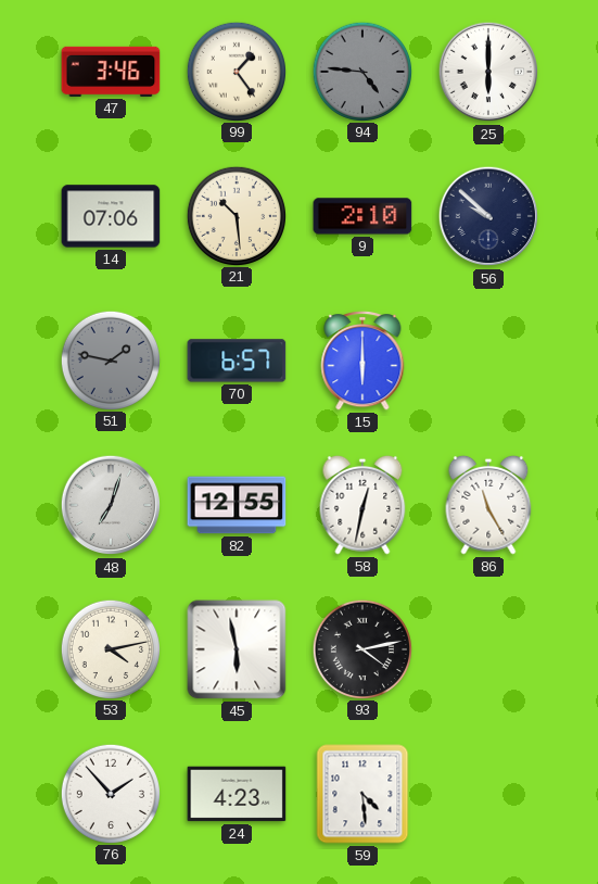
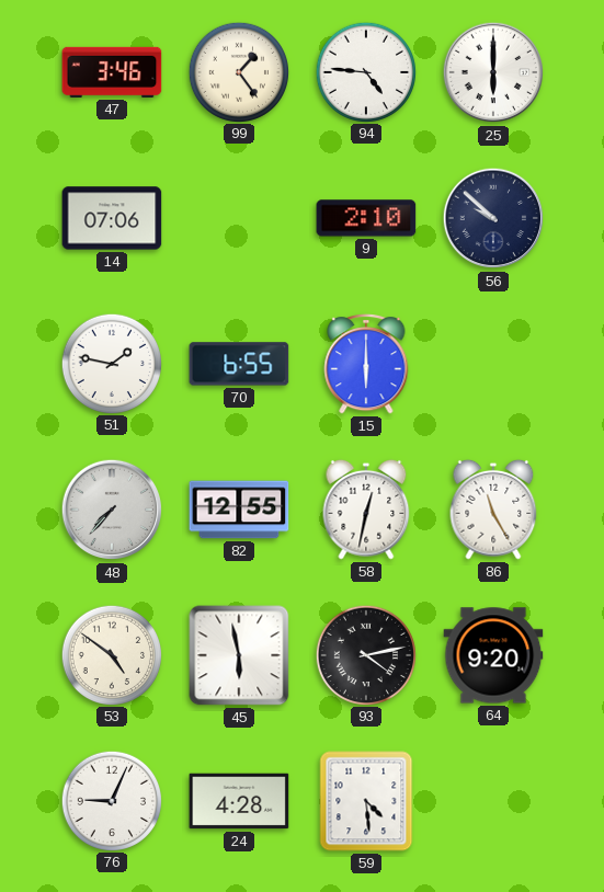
94 dial: grey -> white
21: 10:29 -> none
51 dial: grey -> white
70: 6:57 -> 6:55
48: 7:03 -> 7:37
53: 4:13 -> 4:51
64: none -> 9:20
76: 1:53 -> 9:04
24: 4:23 -> 4:28
